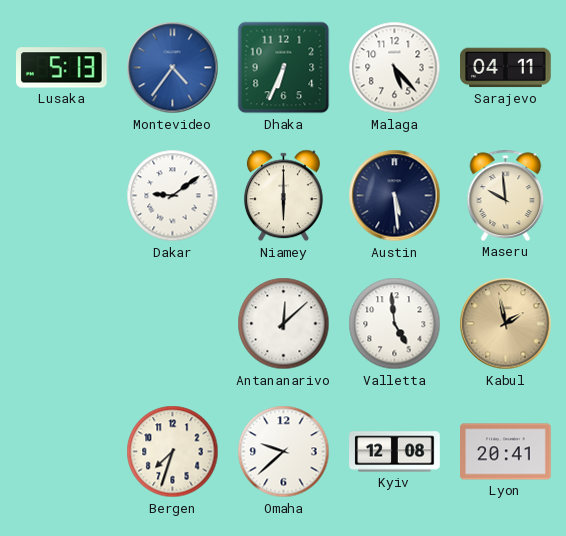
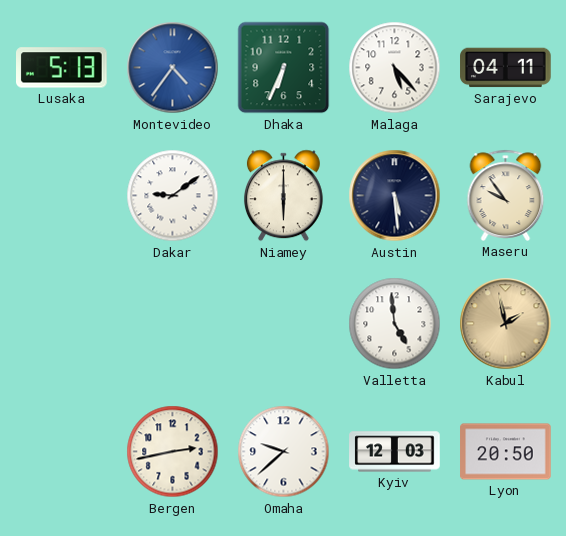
Maseru: 9:59 -> 9:54
Antananarivo: 12:08 -> none
Bergen: 7:33 -> 2:43
Kyiv: 12:08 -> 12:03
Lyon: 20:41 -> 20:50
